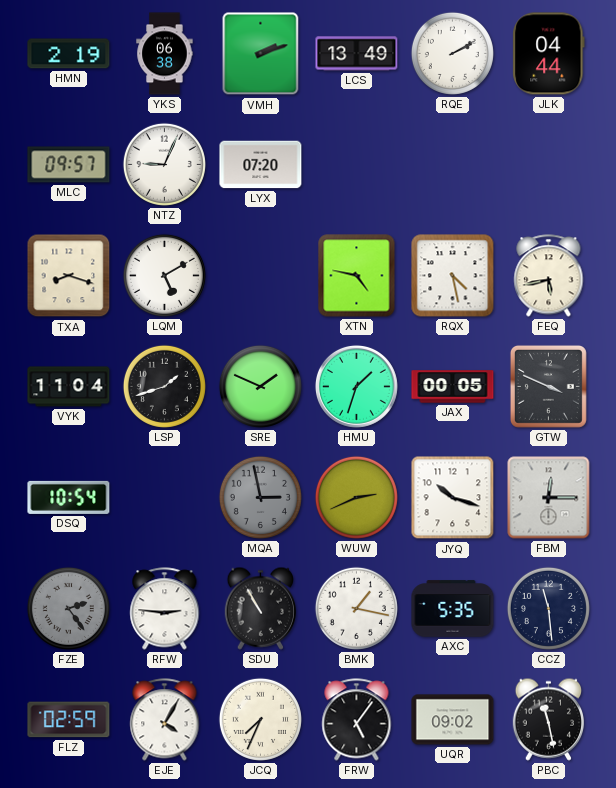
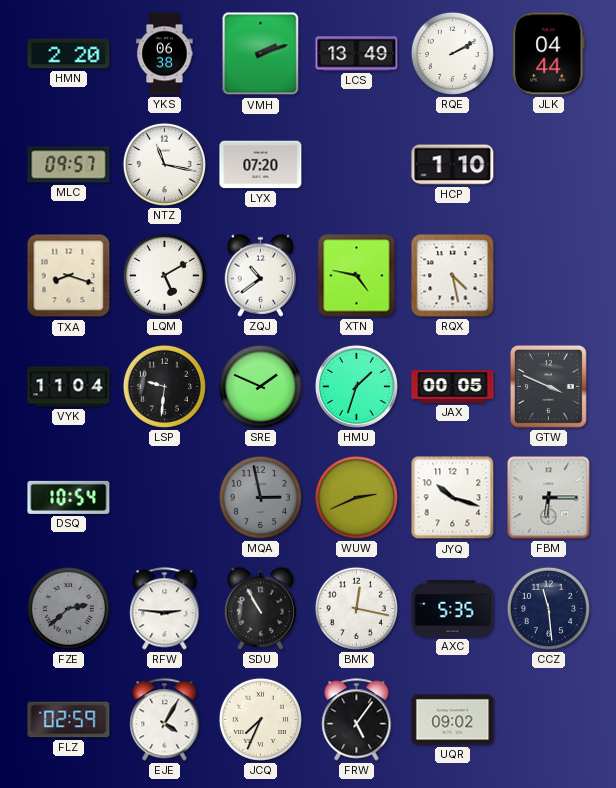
HMN: 2:19 -> 2:20
NTZ: 9:04 -> 11:17
HCP: none -> 1:10
ZQJ: none -> 10:39
FEQ: 5:43 -> none
LSP: 1:42 -> 9:31
FBM: 12:15 -> 6:15
FZE: 2:24 -> 2:38
BMK: 1:17 -> 12:17
PBC: 11:28 -> none
